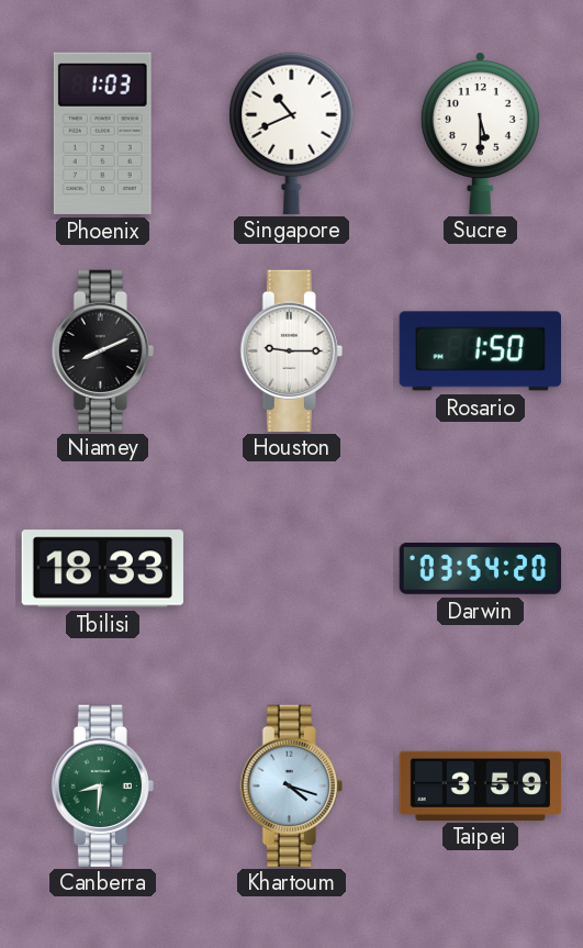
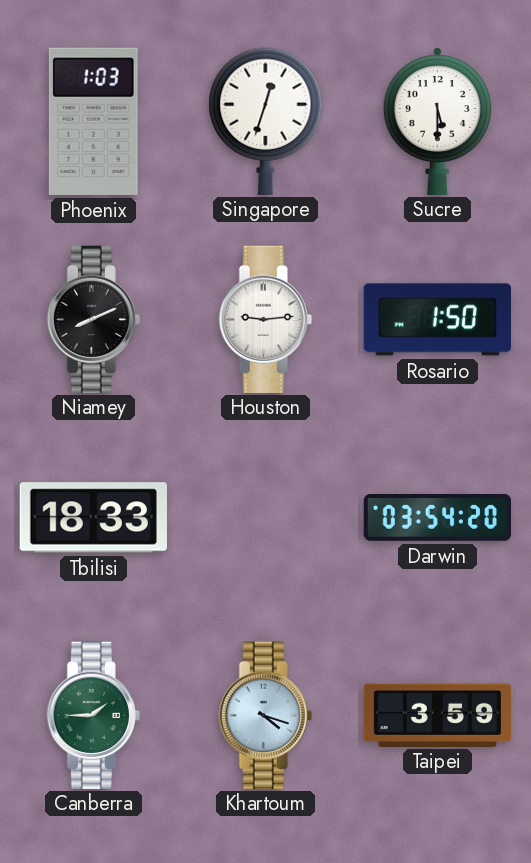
Singapore: 10:41 -> 12:33
Houston: 9:15 -> 9:14
Canberra: 8:31 -> 1:45
